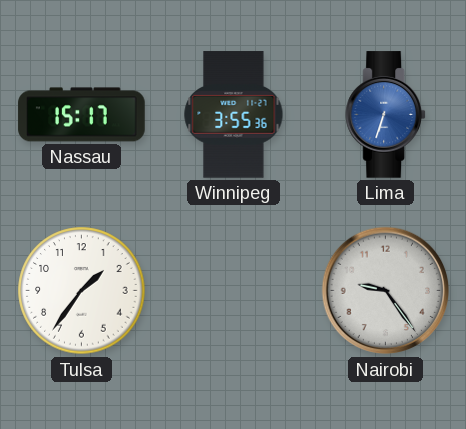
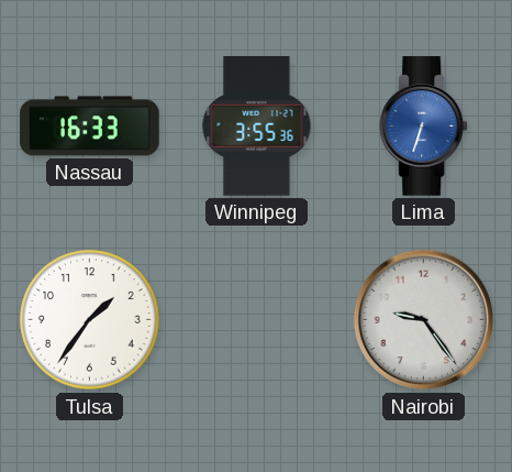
Nassau: 15:17 -> 16:33
